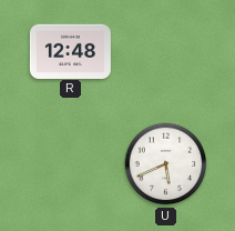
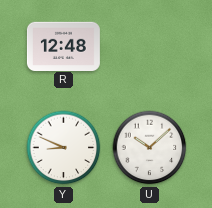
Y: none -> 8:49
U: 5:41 -> 10:08
